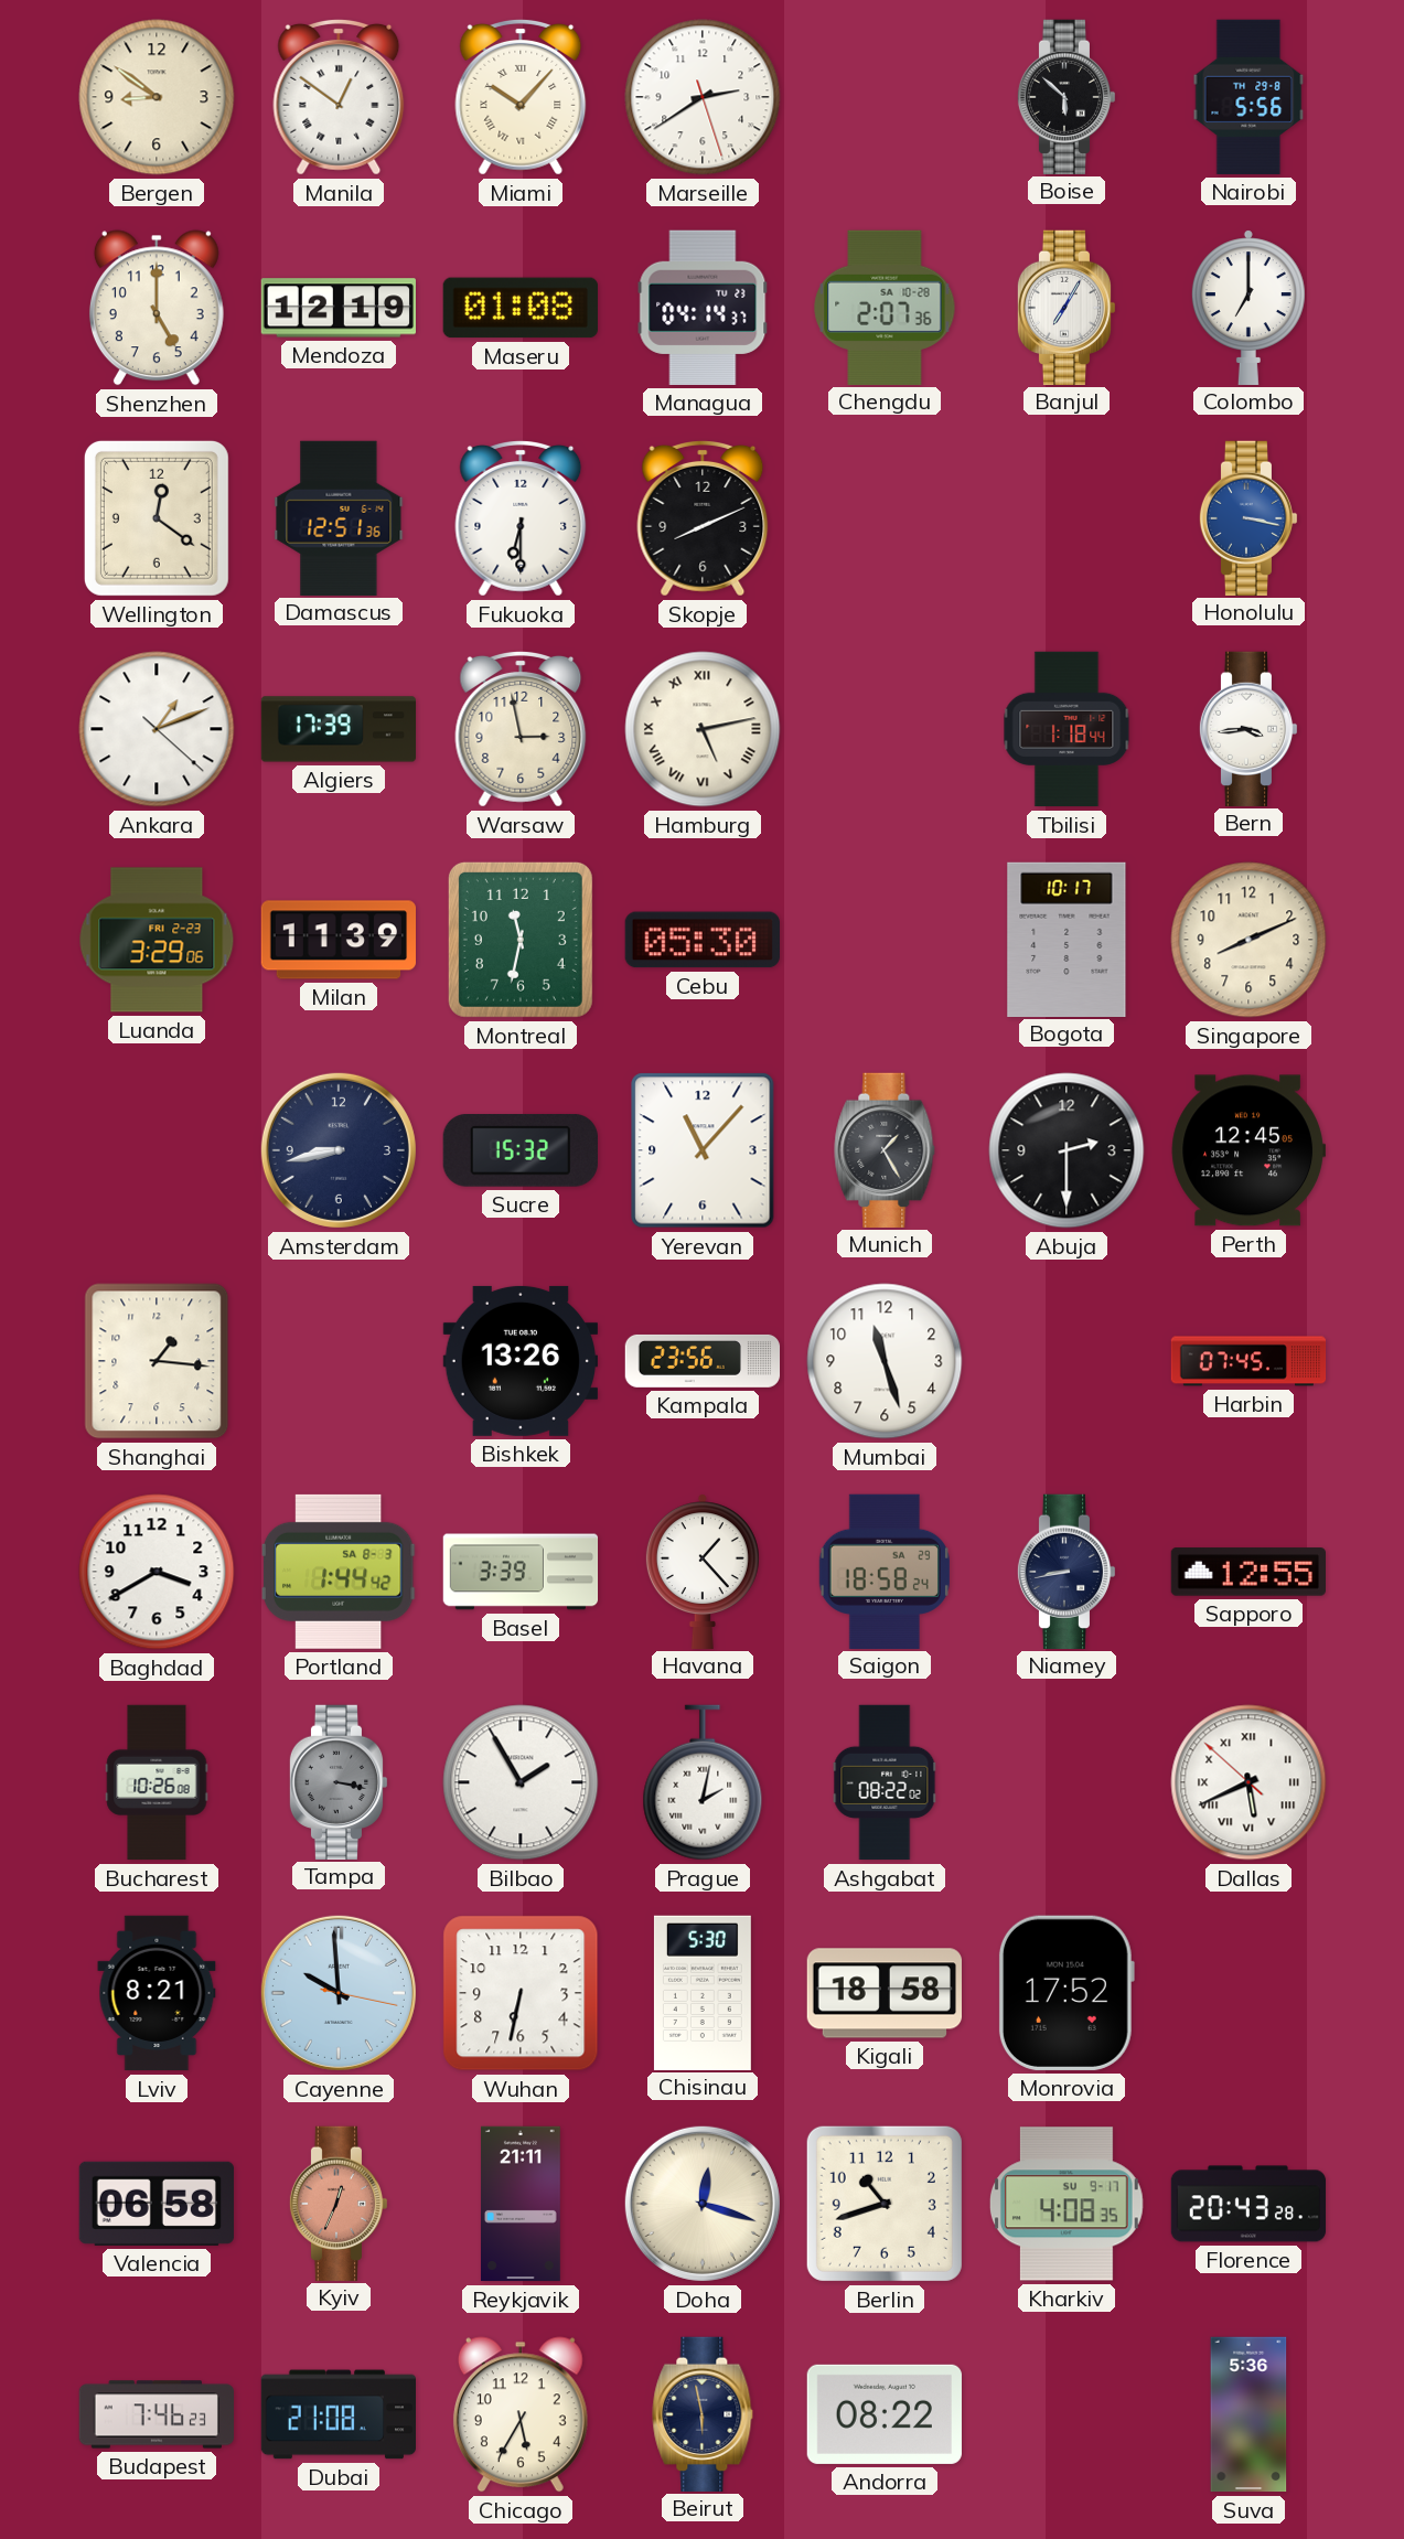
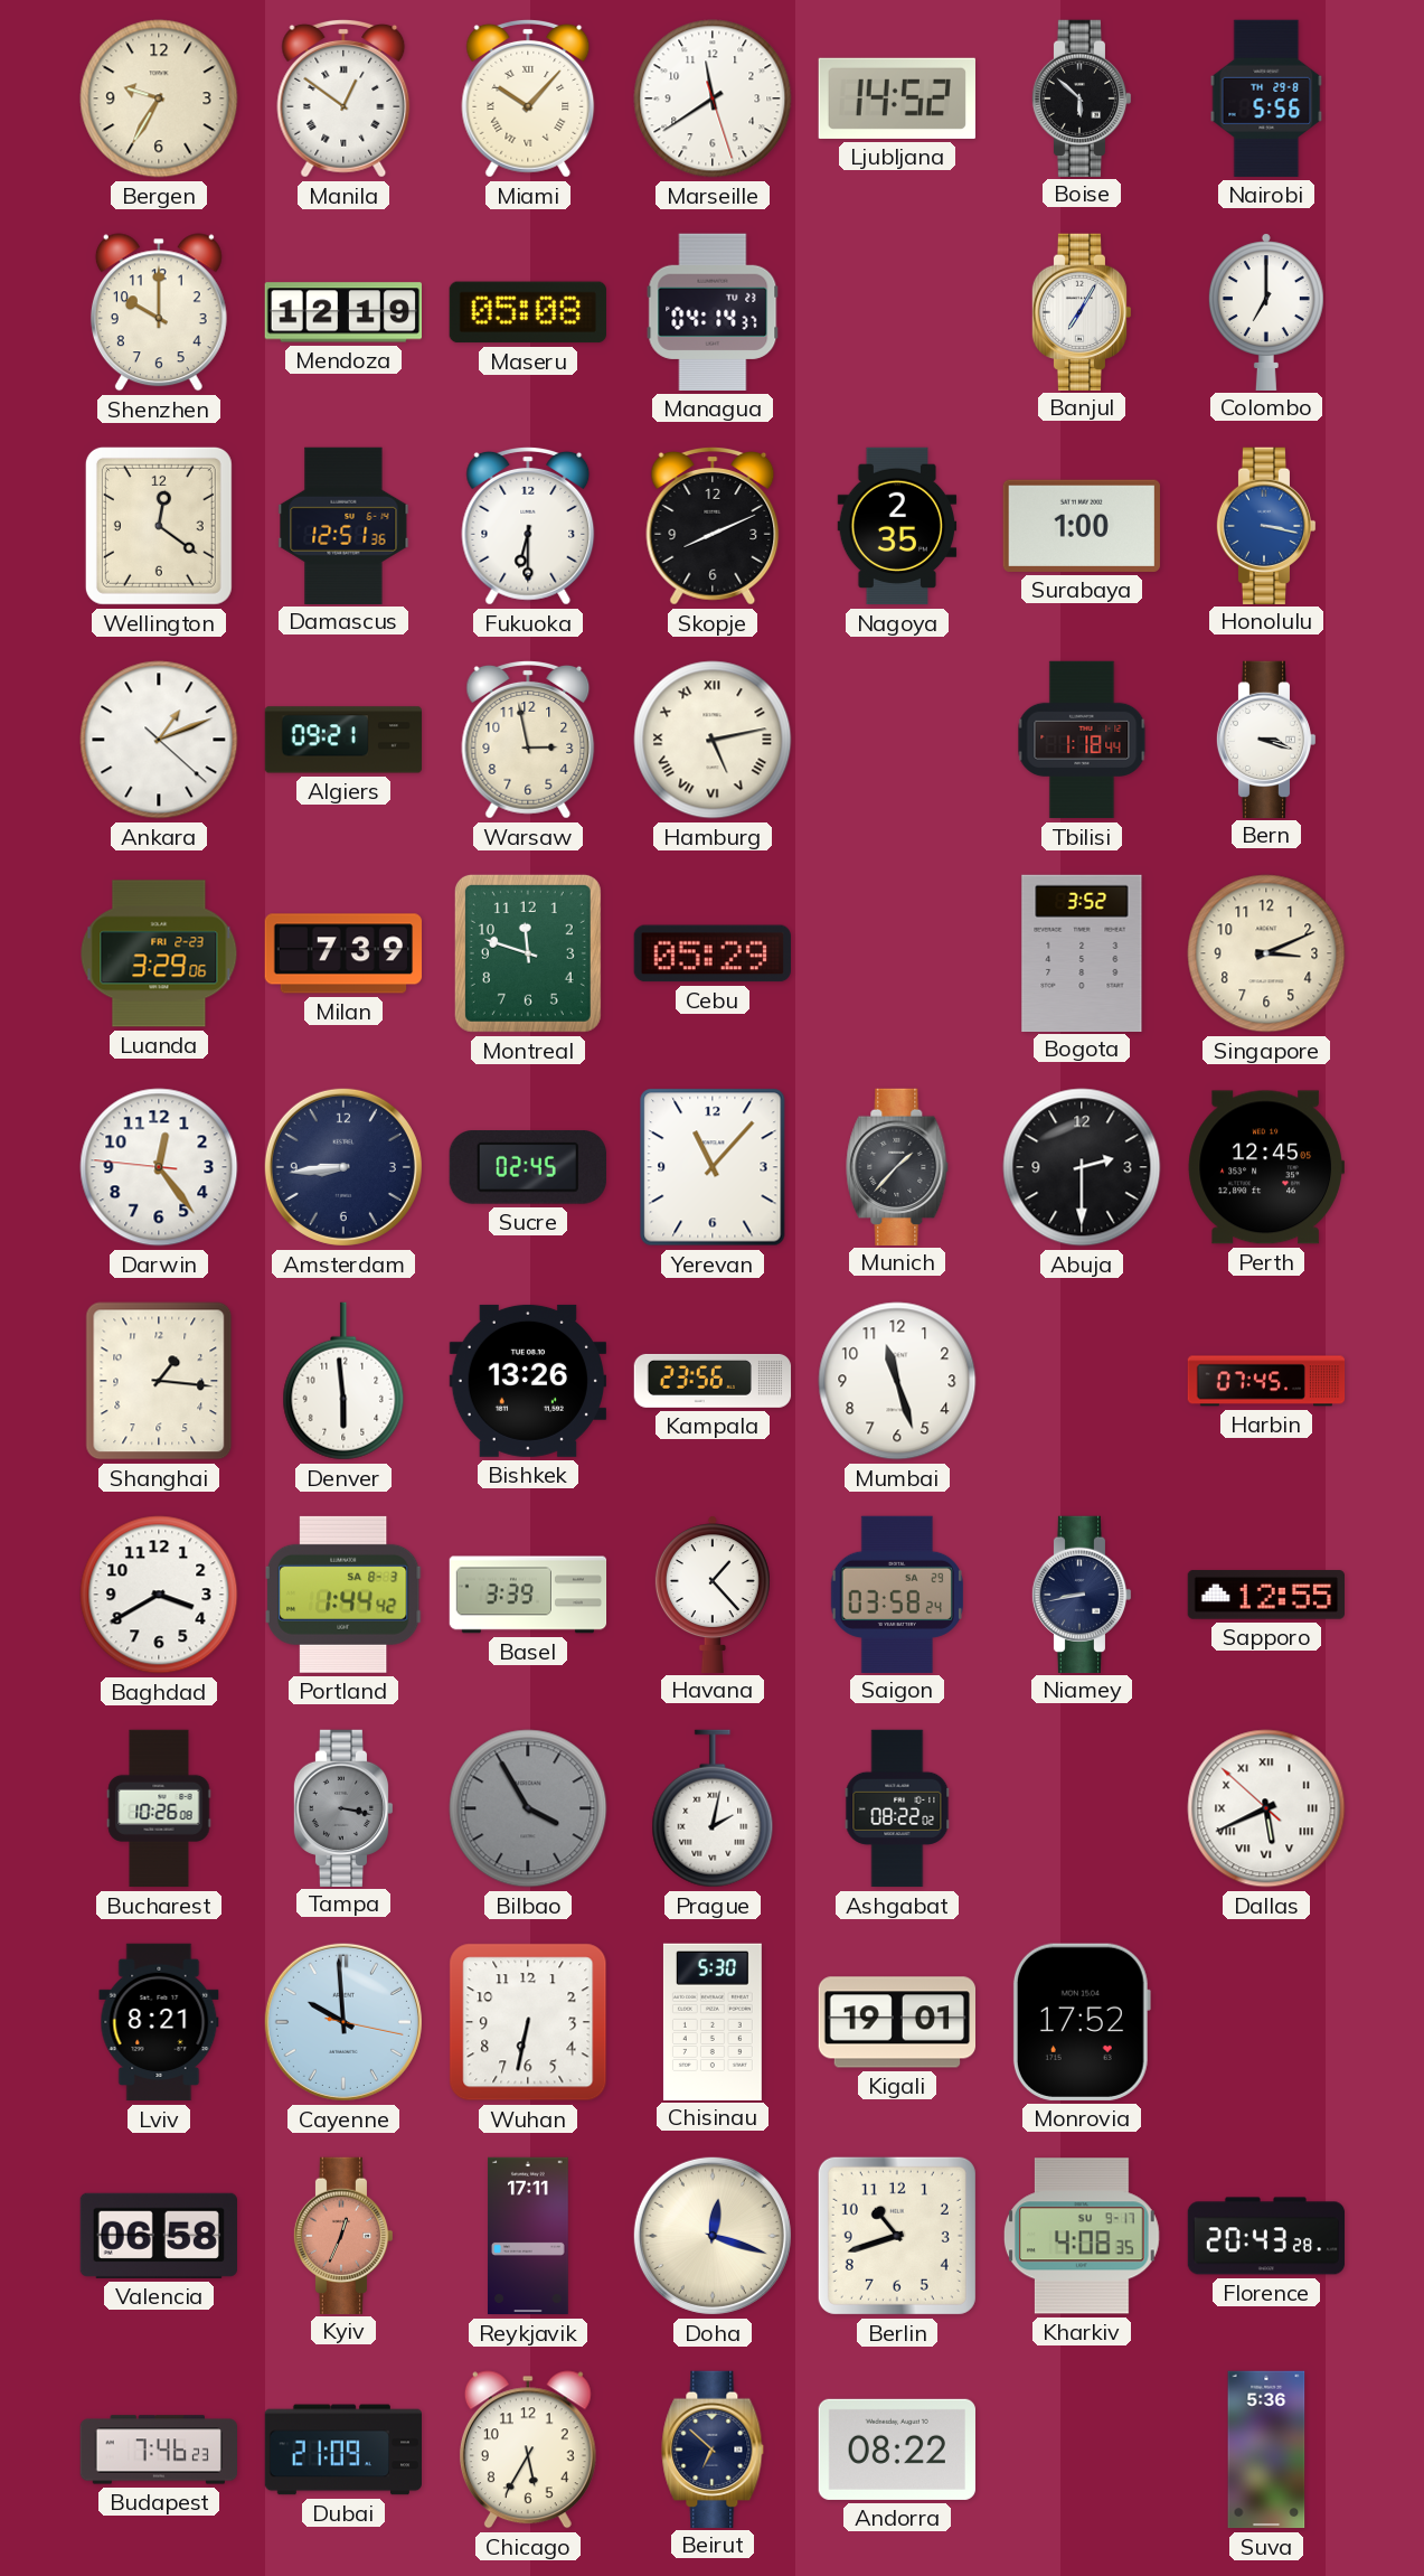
Bergen: 8:51 -> 9:35
Marseille: 2:39 -> 11:39
Ljubljana: none -> 14:52
Shenzhen: 5:00 -> 10:00
Maseru: 01:08 -> 05:08
Chengdu: 2:07 -> none
Nagoya: none -> 2:35
Surabaya: none -> 1:00
Algiers: 17:39 -> 09:21
Bern: 3:44 -> 3:18
Milan: 11:39 -> 7:39
Montreal: 11:32 -> 11:48
Cebu: 05:30 -> 05:29
Bogota: 10:17 -> 3:52
Singapore: 8:11 -> 3:11
Darwin: none -> 12:23
Amsterdam: 8:43 -> 8:44
Sucre: 15:32 -> 02:45
Munich: 1:25 -> 1:37
Denver: none -> 5:59
Saigon: 18:58 -> 03:58
Bilbao: 1:55 -> 3:55
Bilbao dial: white -> grey
Kigali: 18:58 -> 19:01
Reykjavik: 21:11 -> 17:11
Dubai: 21:08 -> 21:09
Beirut: 5:58 -> 6:52
